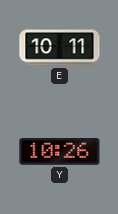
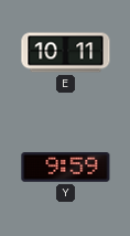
Y: 10:26 -> 9:59
